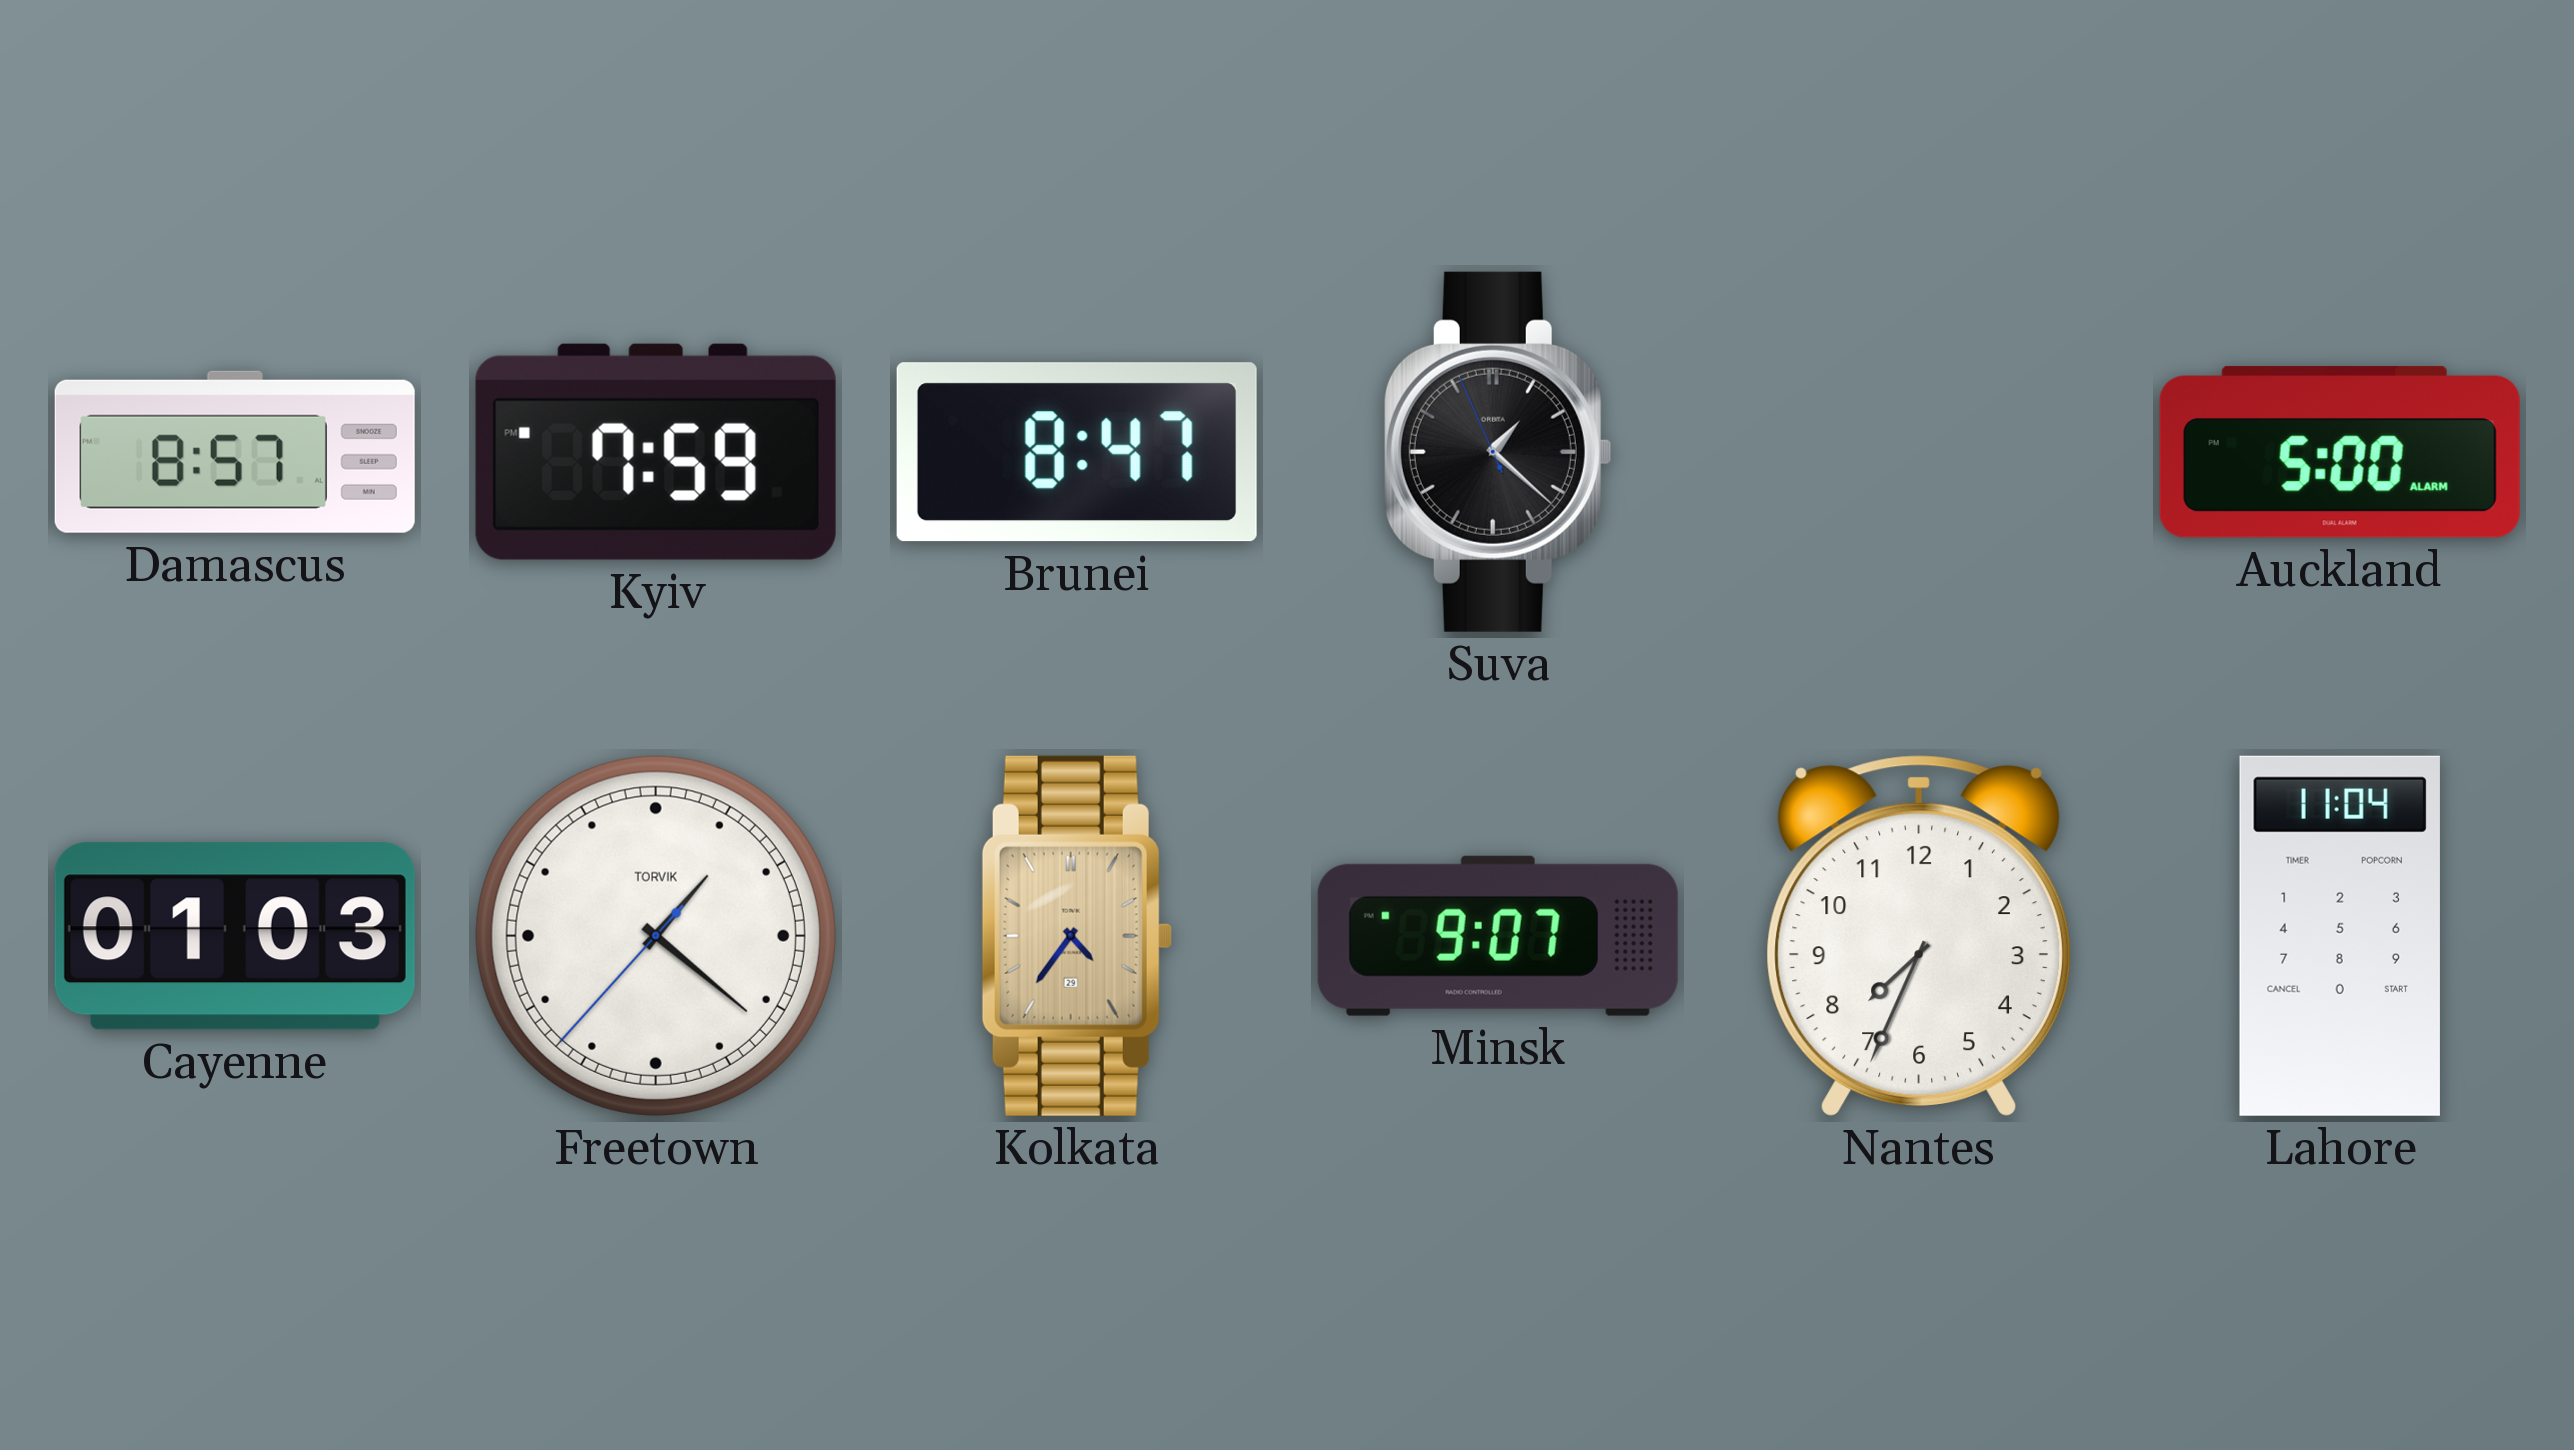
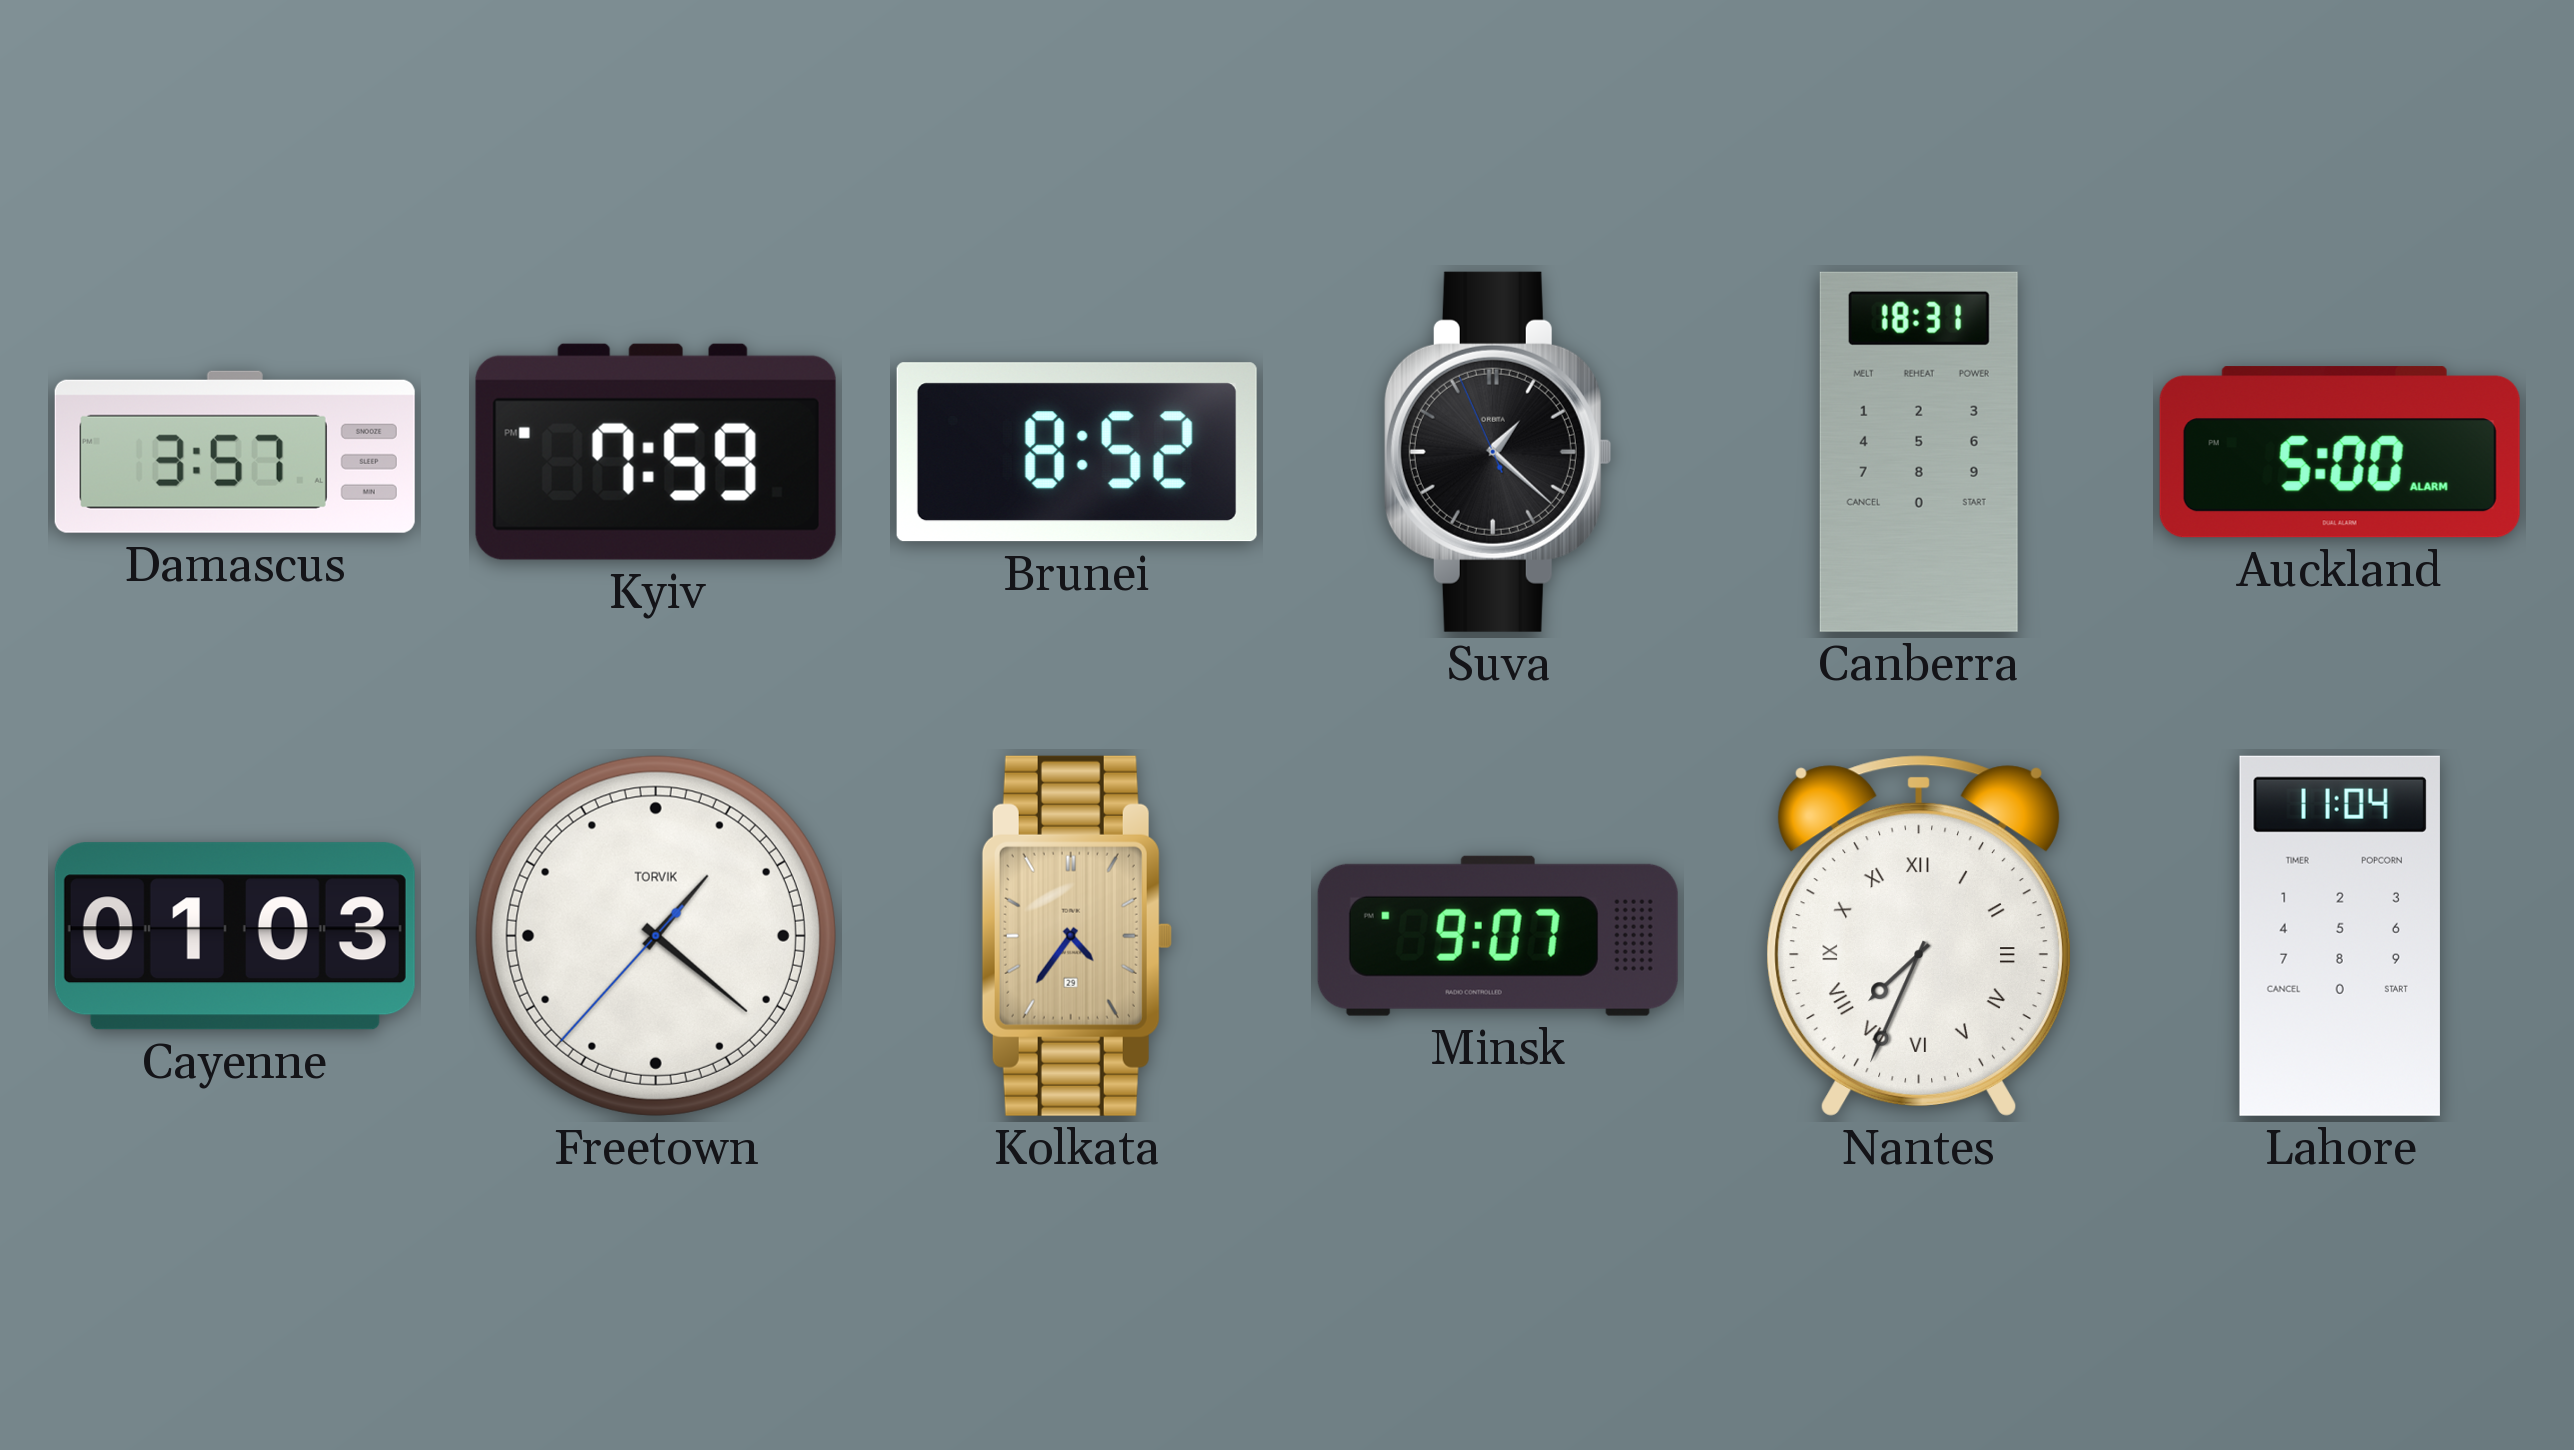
Damascus: 8:57 -> 3:57
Brunei: 8:47 -> 8:52
Canberra: none -> 18:31
Nantes numerals: Arabic -> Roman
